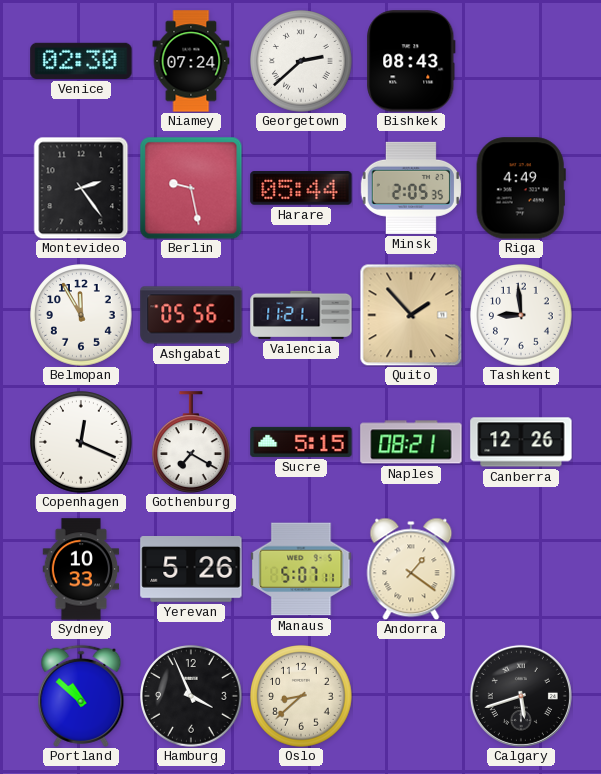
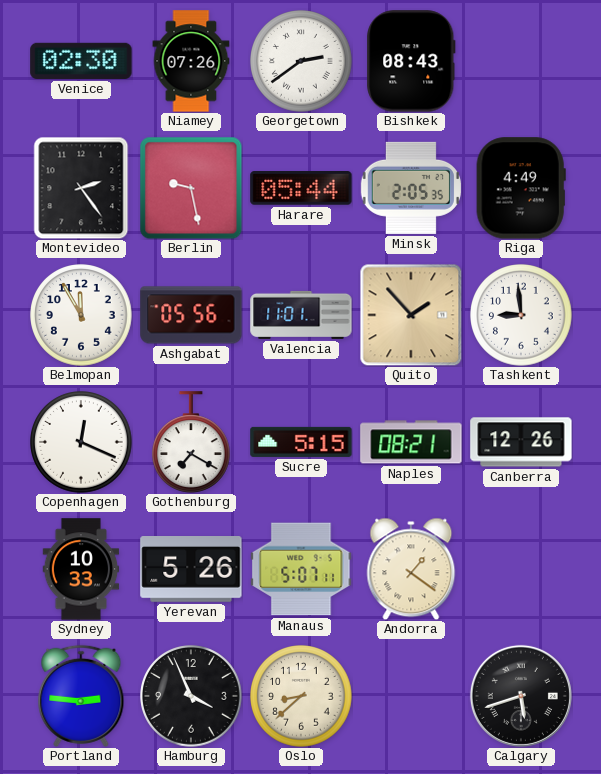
Niamey: 07:24 -> 07:26
Georgetown: 2:38 -> 2:39
Valencia: 11:21 -> 11:01
Portland: 10:52 -> 2:46
